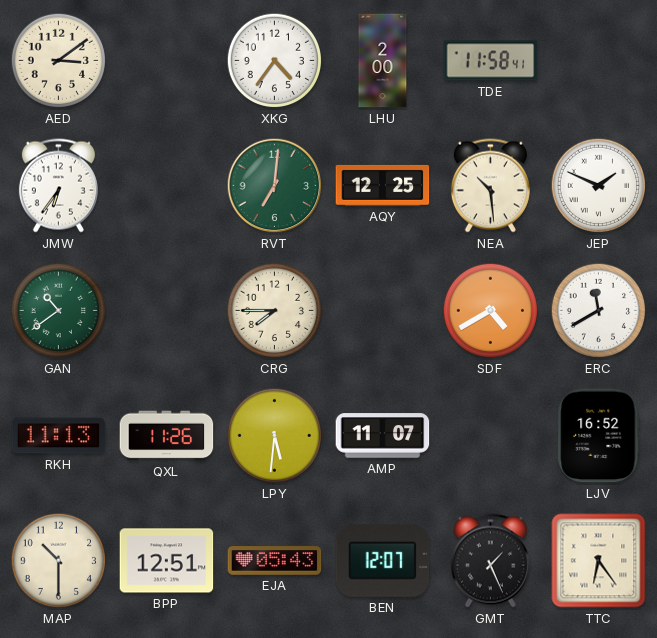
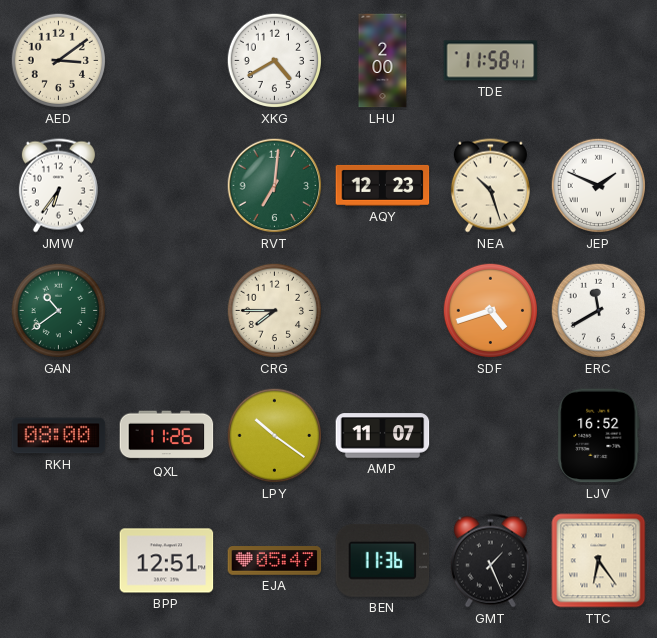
XKG: 4:36 -> 4:40
AQY: 12:25 -> 12:23
NEA: 10:29 -> 10:27
SDF: 4:40 -> 4:42
RKH: 11:13 -> 08:00
LPY: 5:31 -> 10:21
MAP: 10:30 -> none
EJA: 05:43 -> 05:47
BEN: 12:07 -> 11:36
